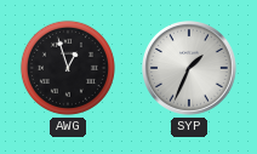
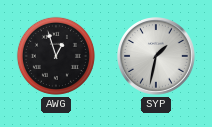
SYP: 1:34 -> 1:32
